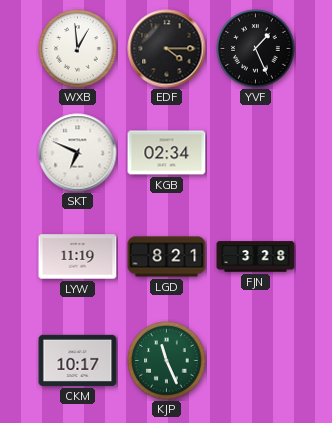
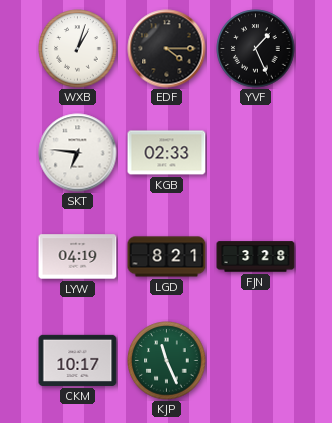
WXB: 12:59 -> 1:03
SKT: 6:49 -> 6:46
KGB: 02:34 -> 02:33
LYW: 11:19 -> 04:19
